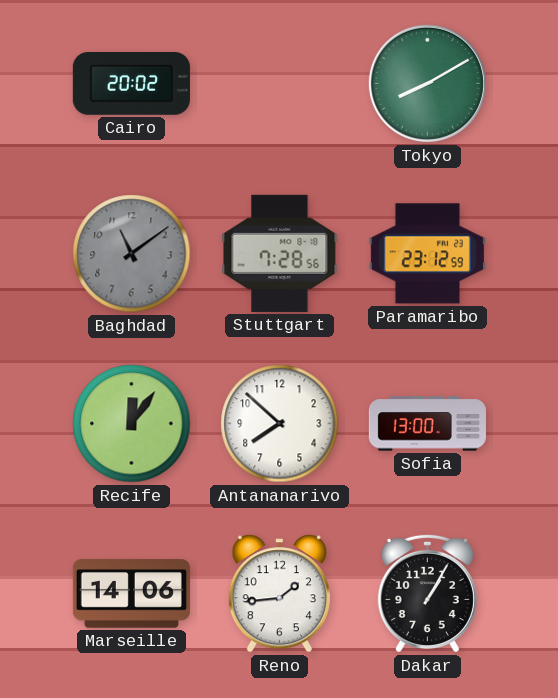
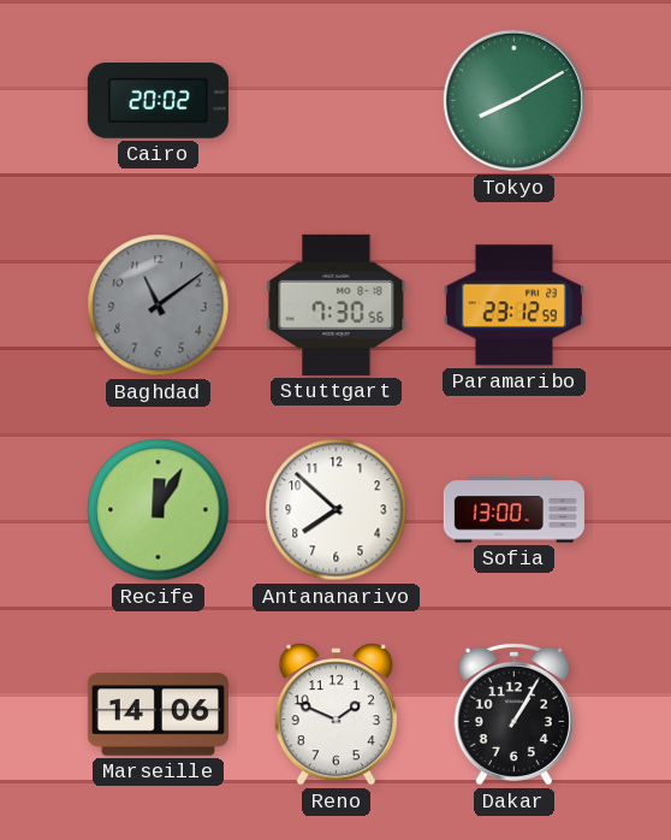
Stuttgart: 7:28 -> 7:30
Recife: 12:06 -> 12:05
Reno: 1:44 -> 1:49
